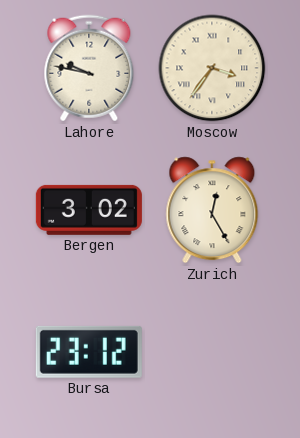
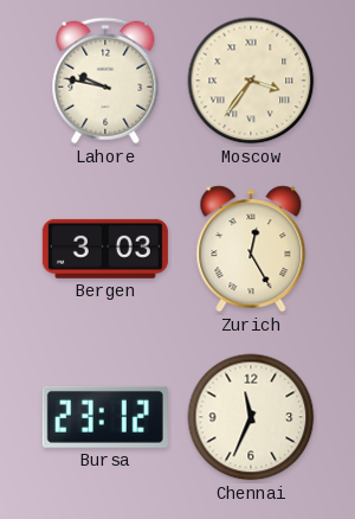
Bergen: 3:02 -> 3:03
Chennai: none -> 11:34
